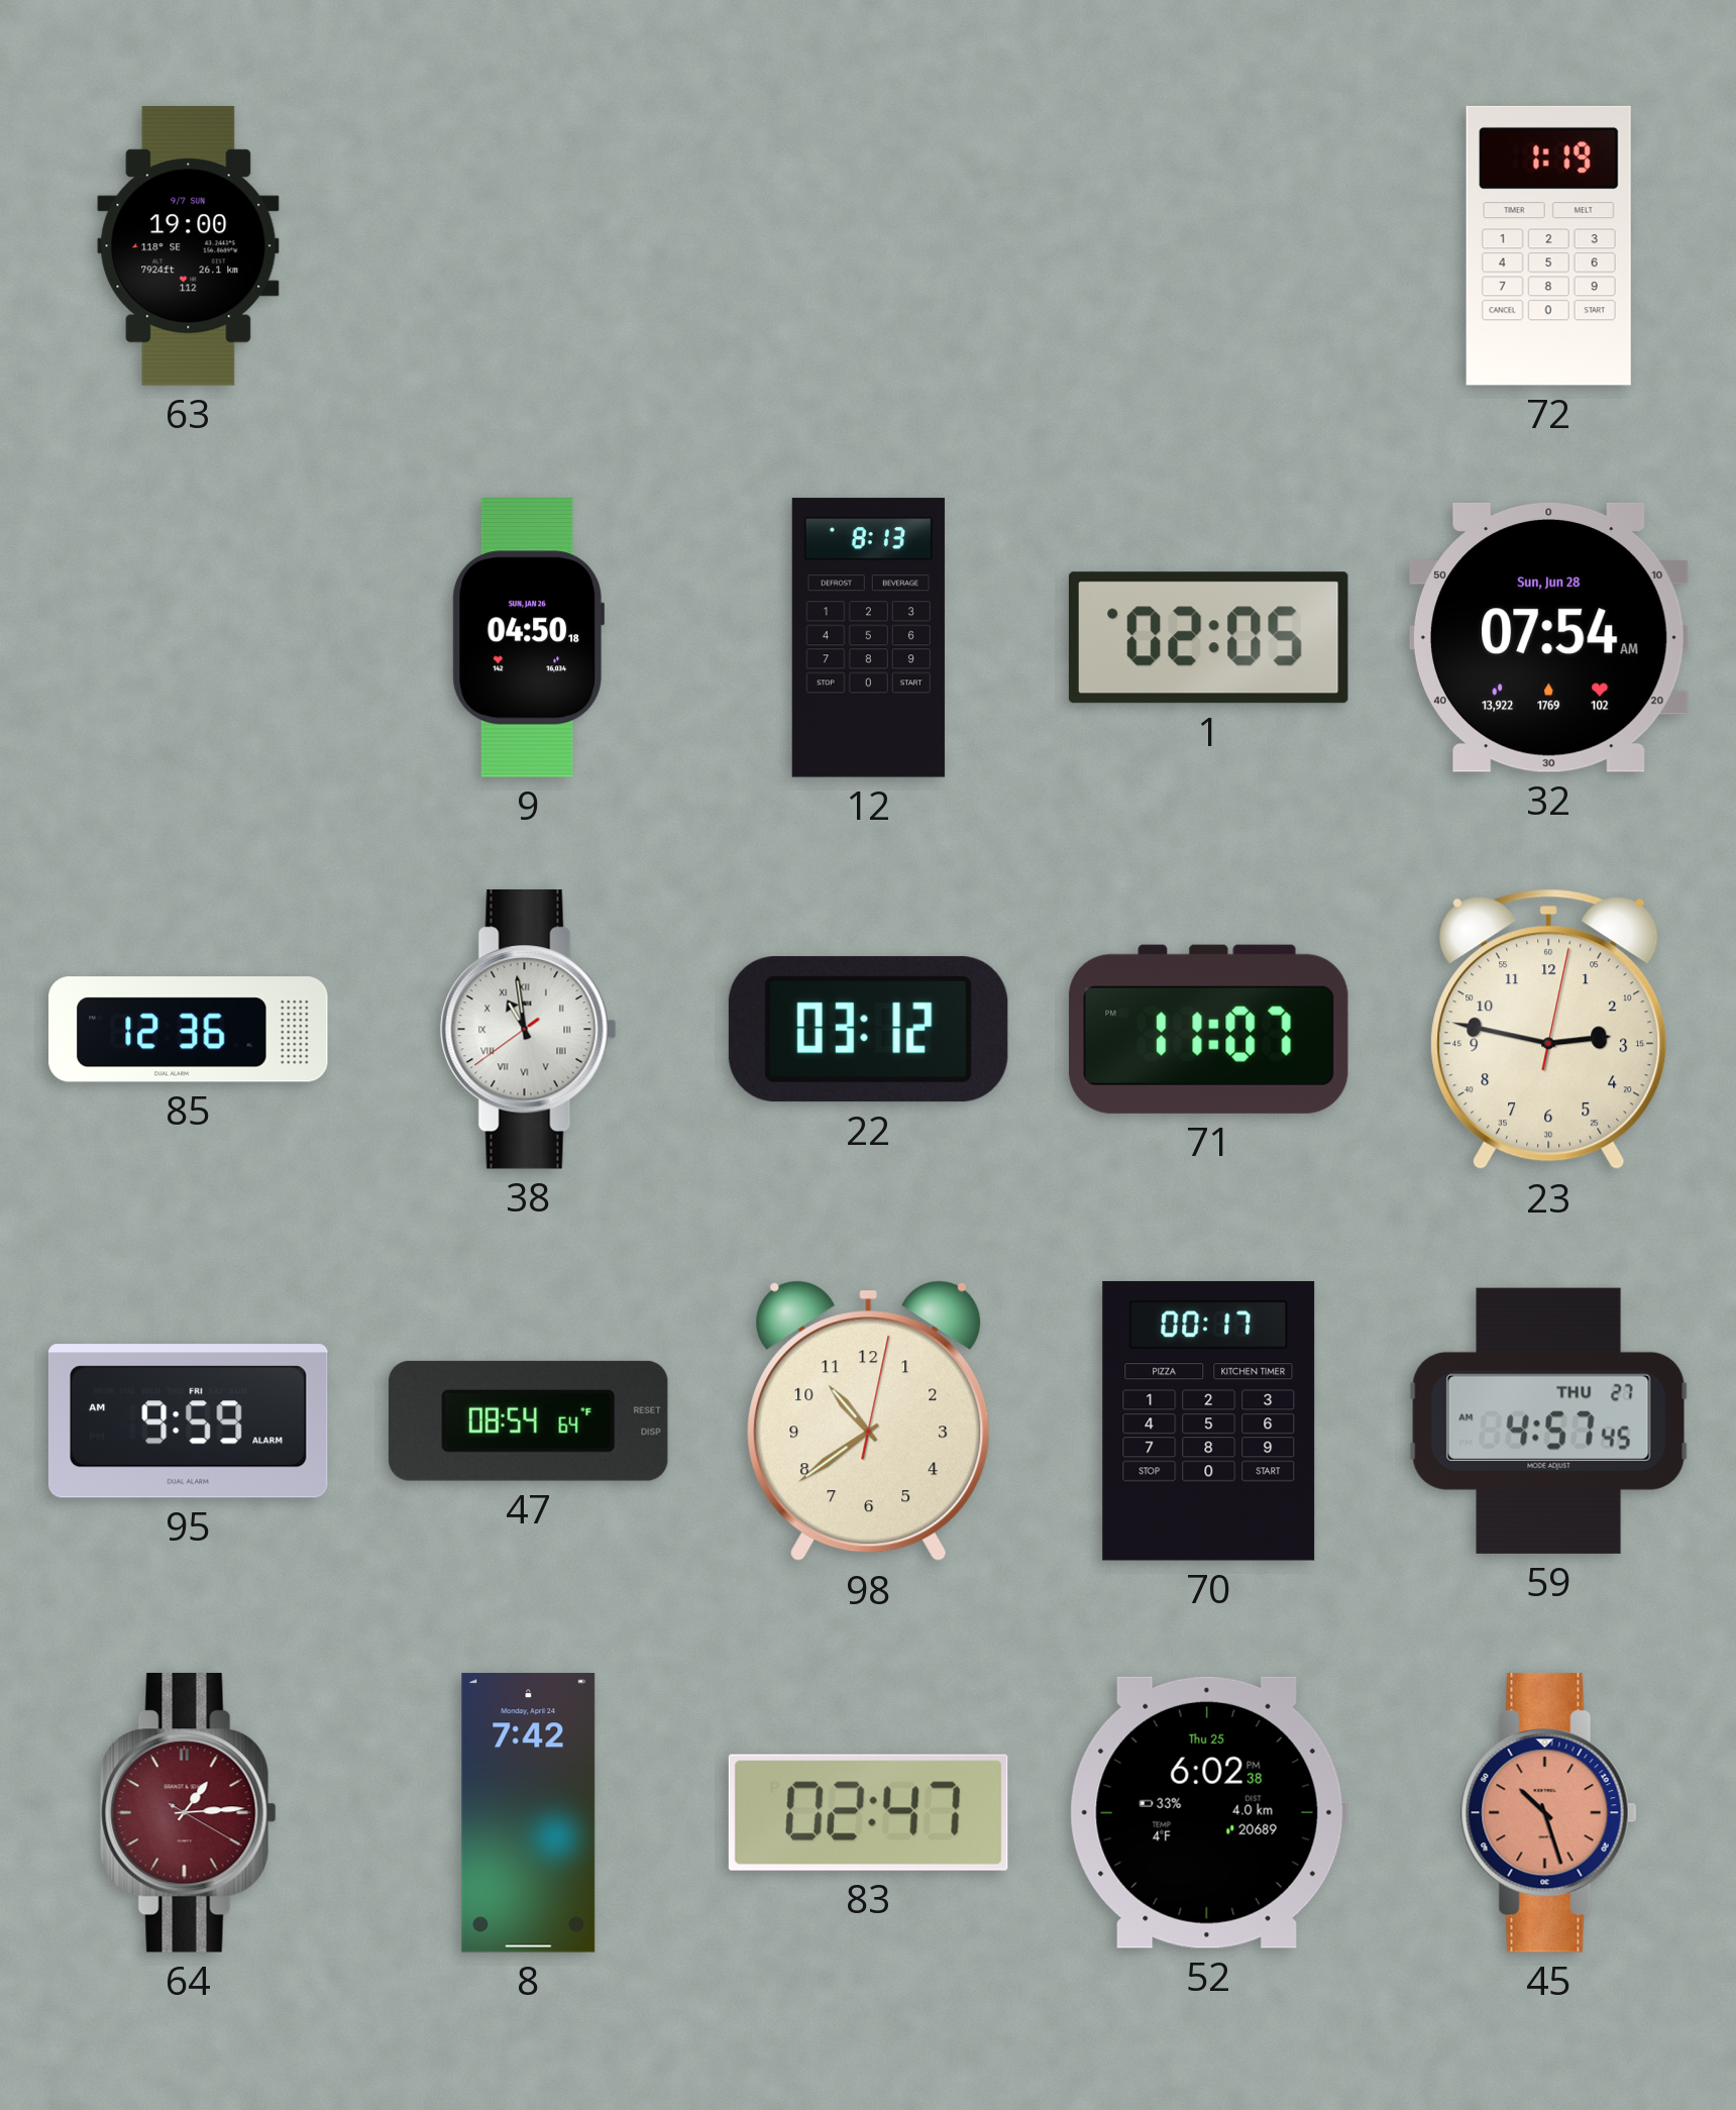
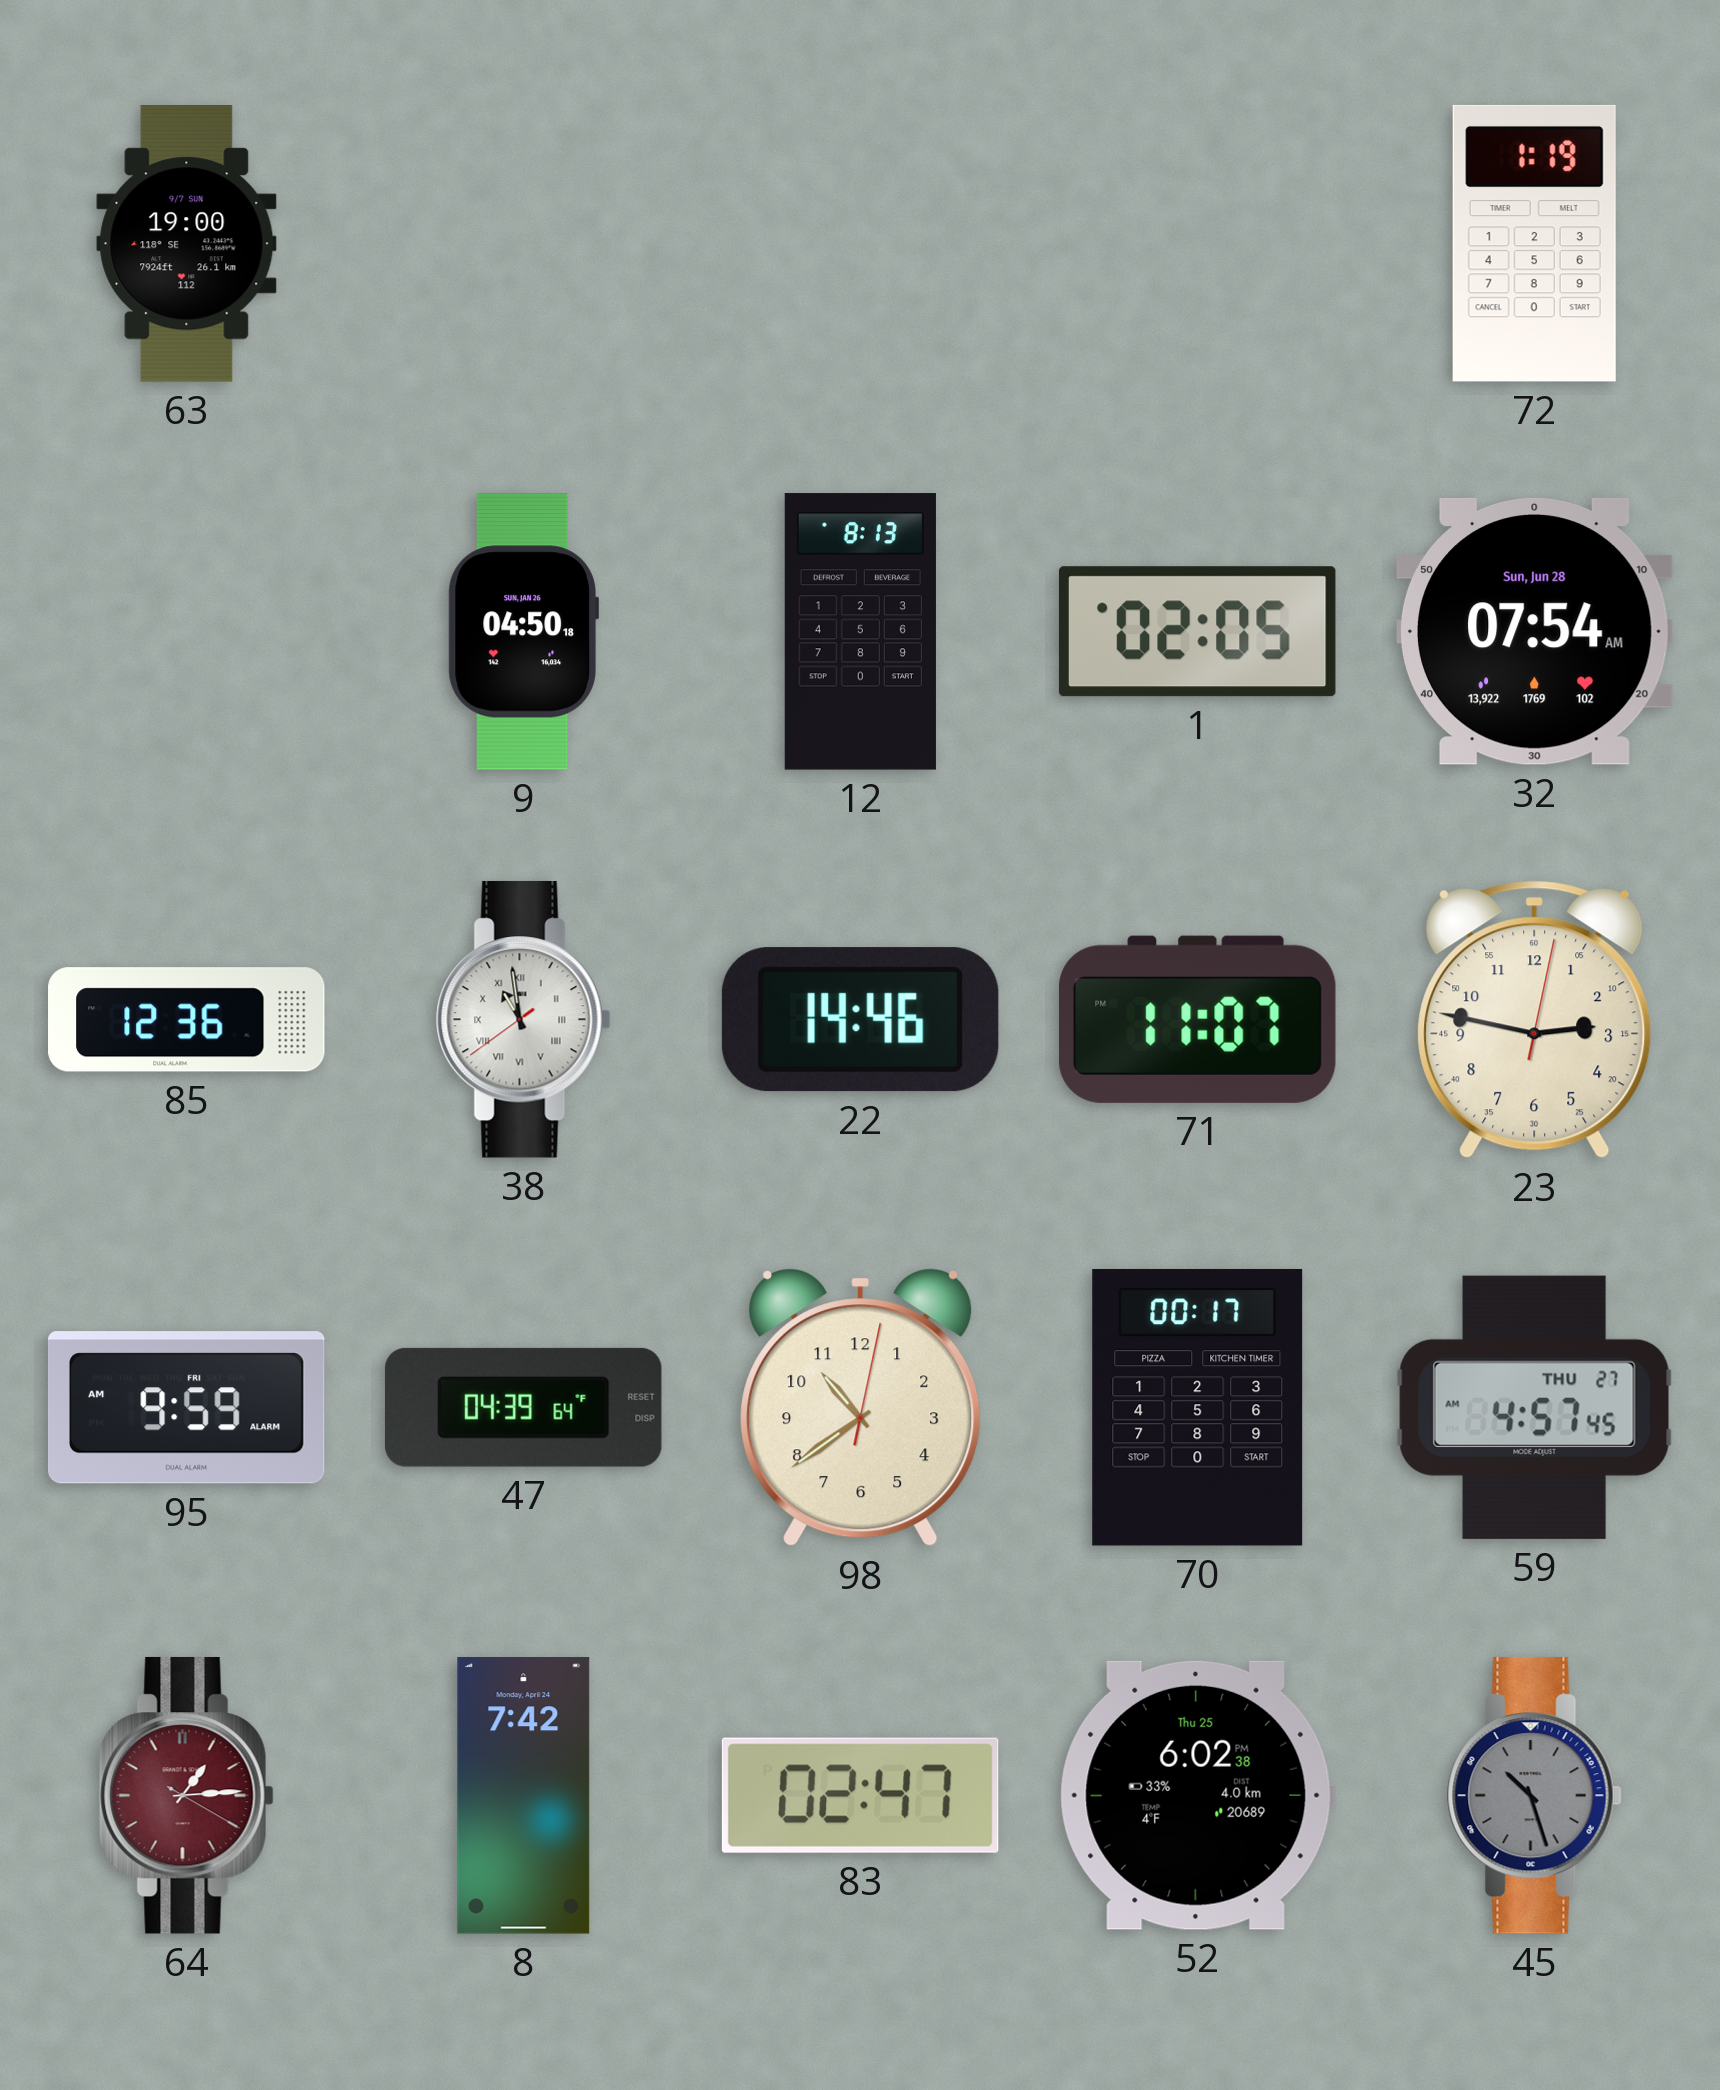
22: 03:12 -> 14:46
47: 08:54 -> 04:39
45 dial: salmon -> grey
